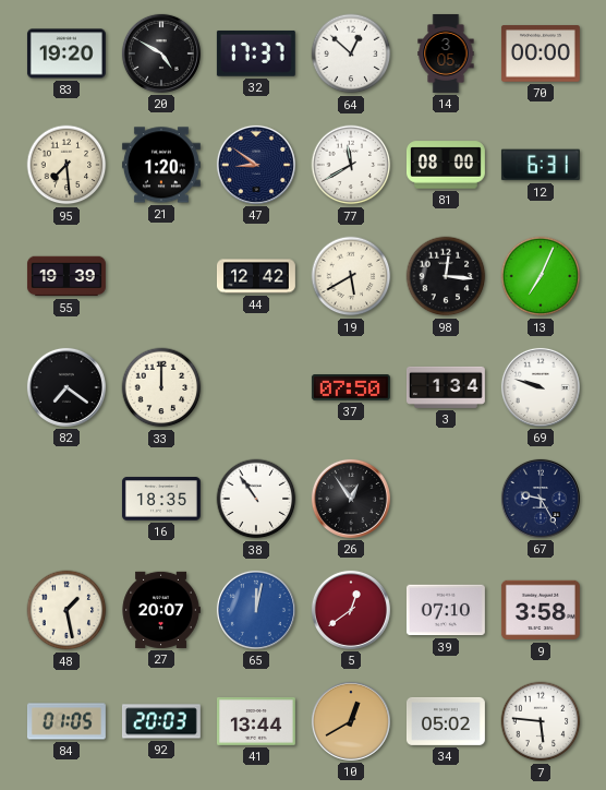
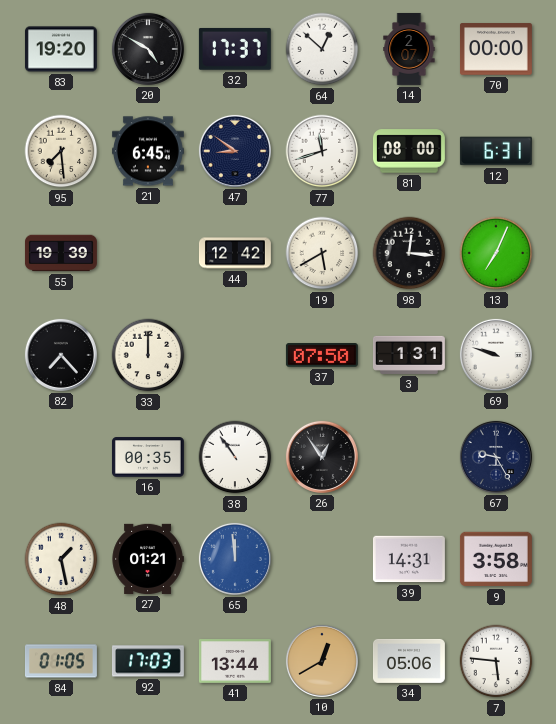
14: 3:05 -> 2:07
21: 1:20 -> 6:45
77: 11:40 -> 11:42
82: 7:21 -> 7:23
3: 1:34 -> 1:31
16: 18:35 -> 00:35
27: 20:07 -> 01:21
65: 12:02 -> 11:59
5: 12:39 -> none
39: 07:10 -> 14:31
92: 20:03 -> 17:03
34: 05:02 -> 05:06
